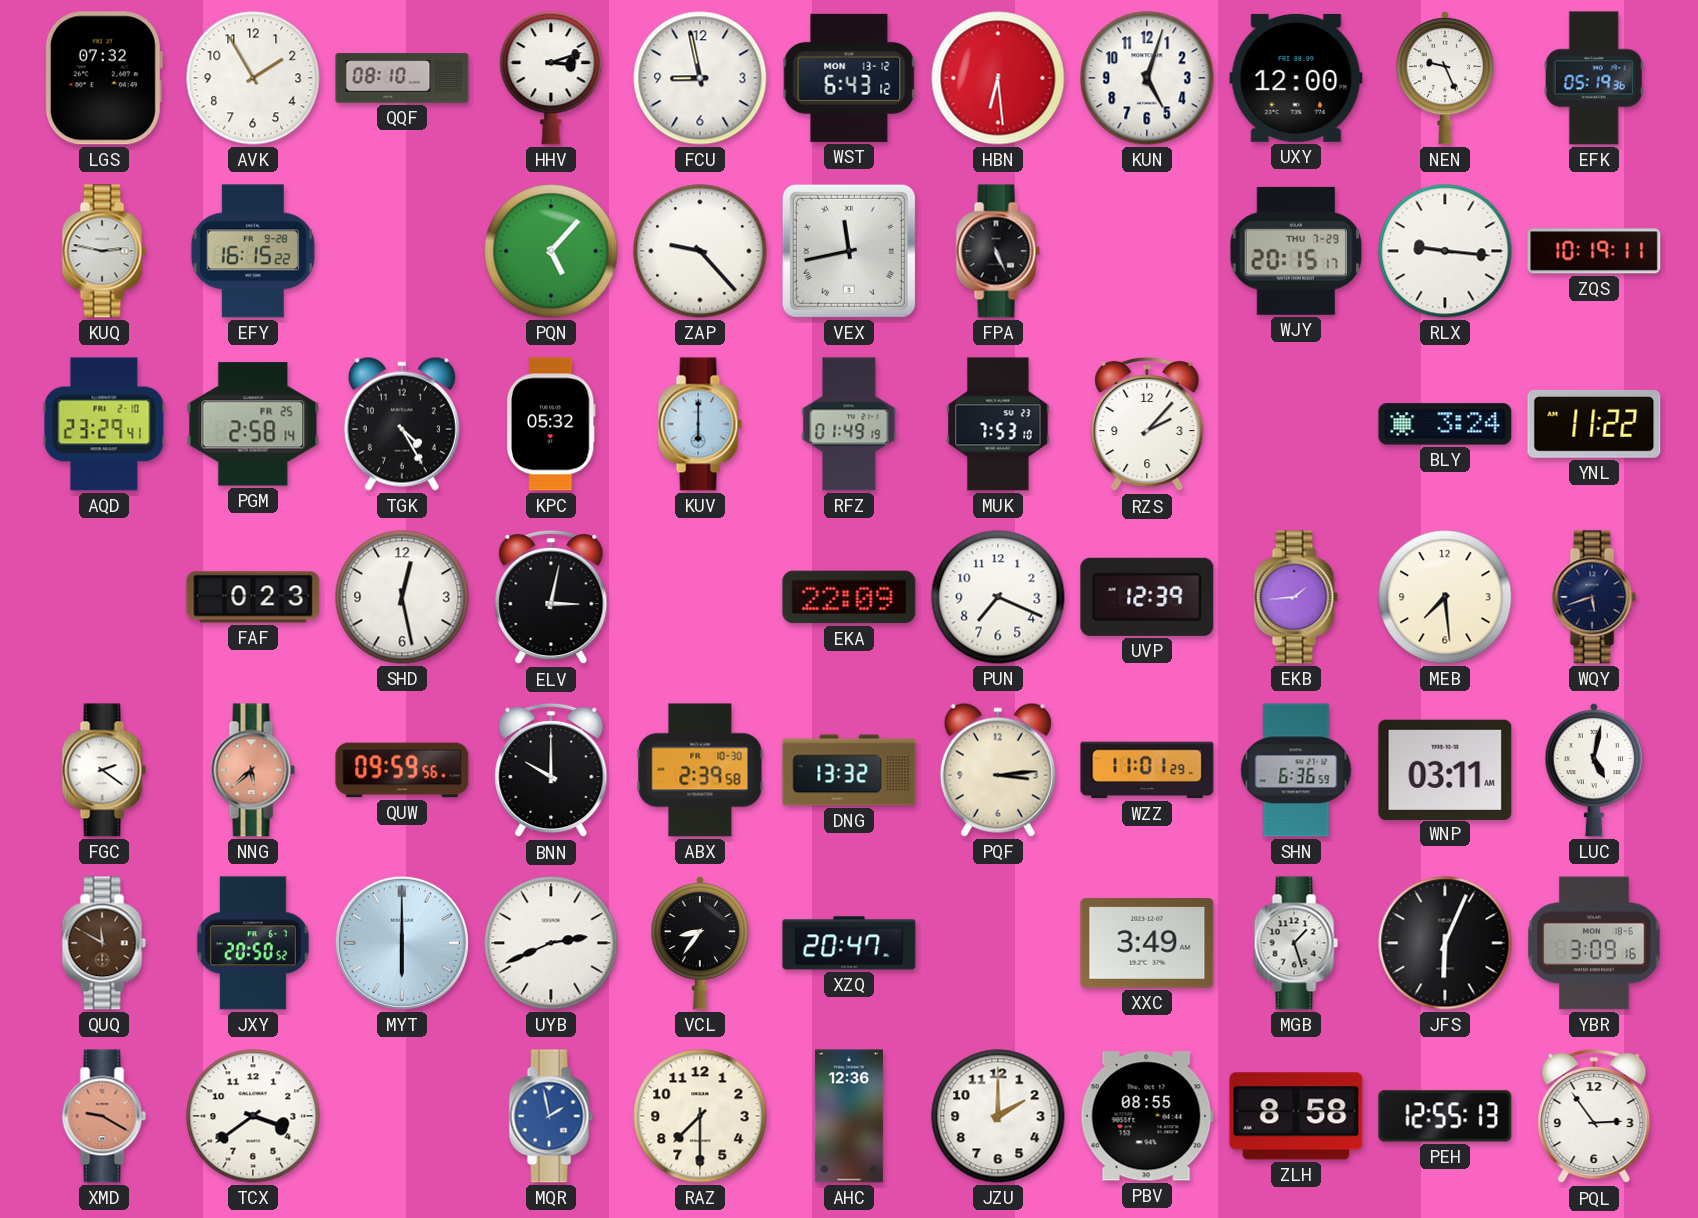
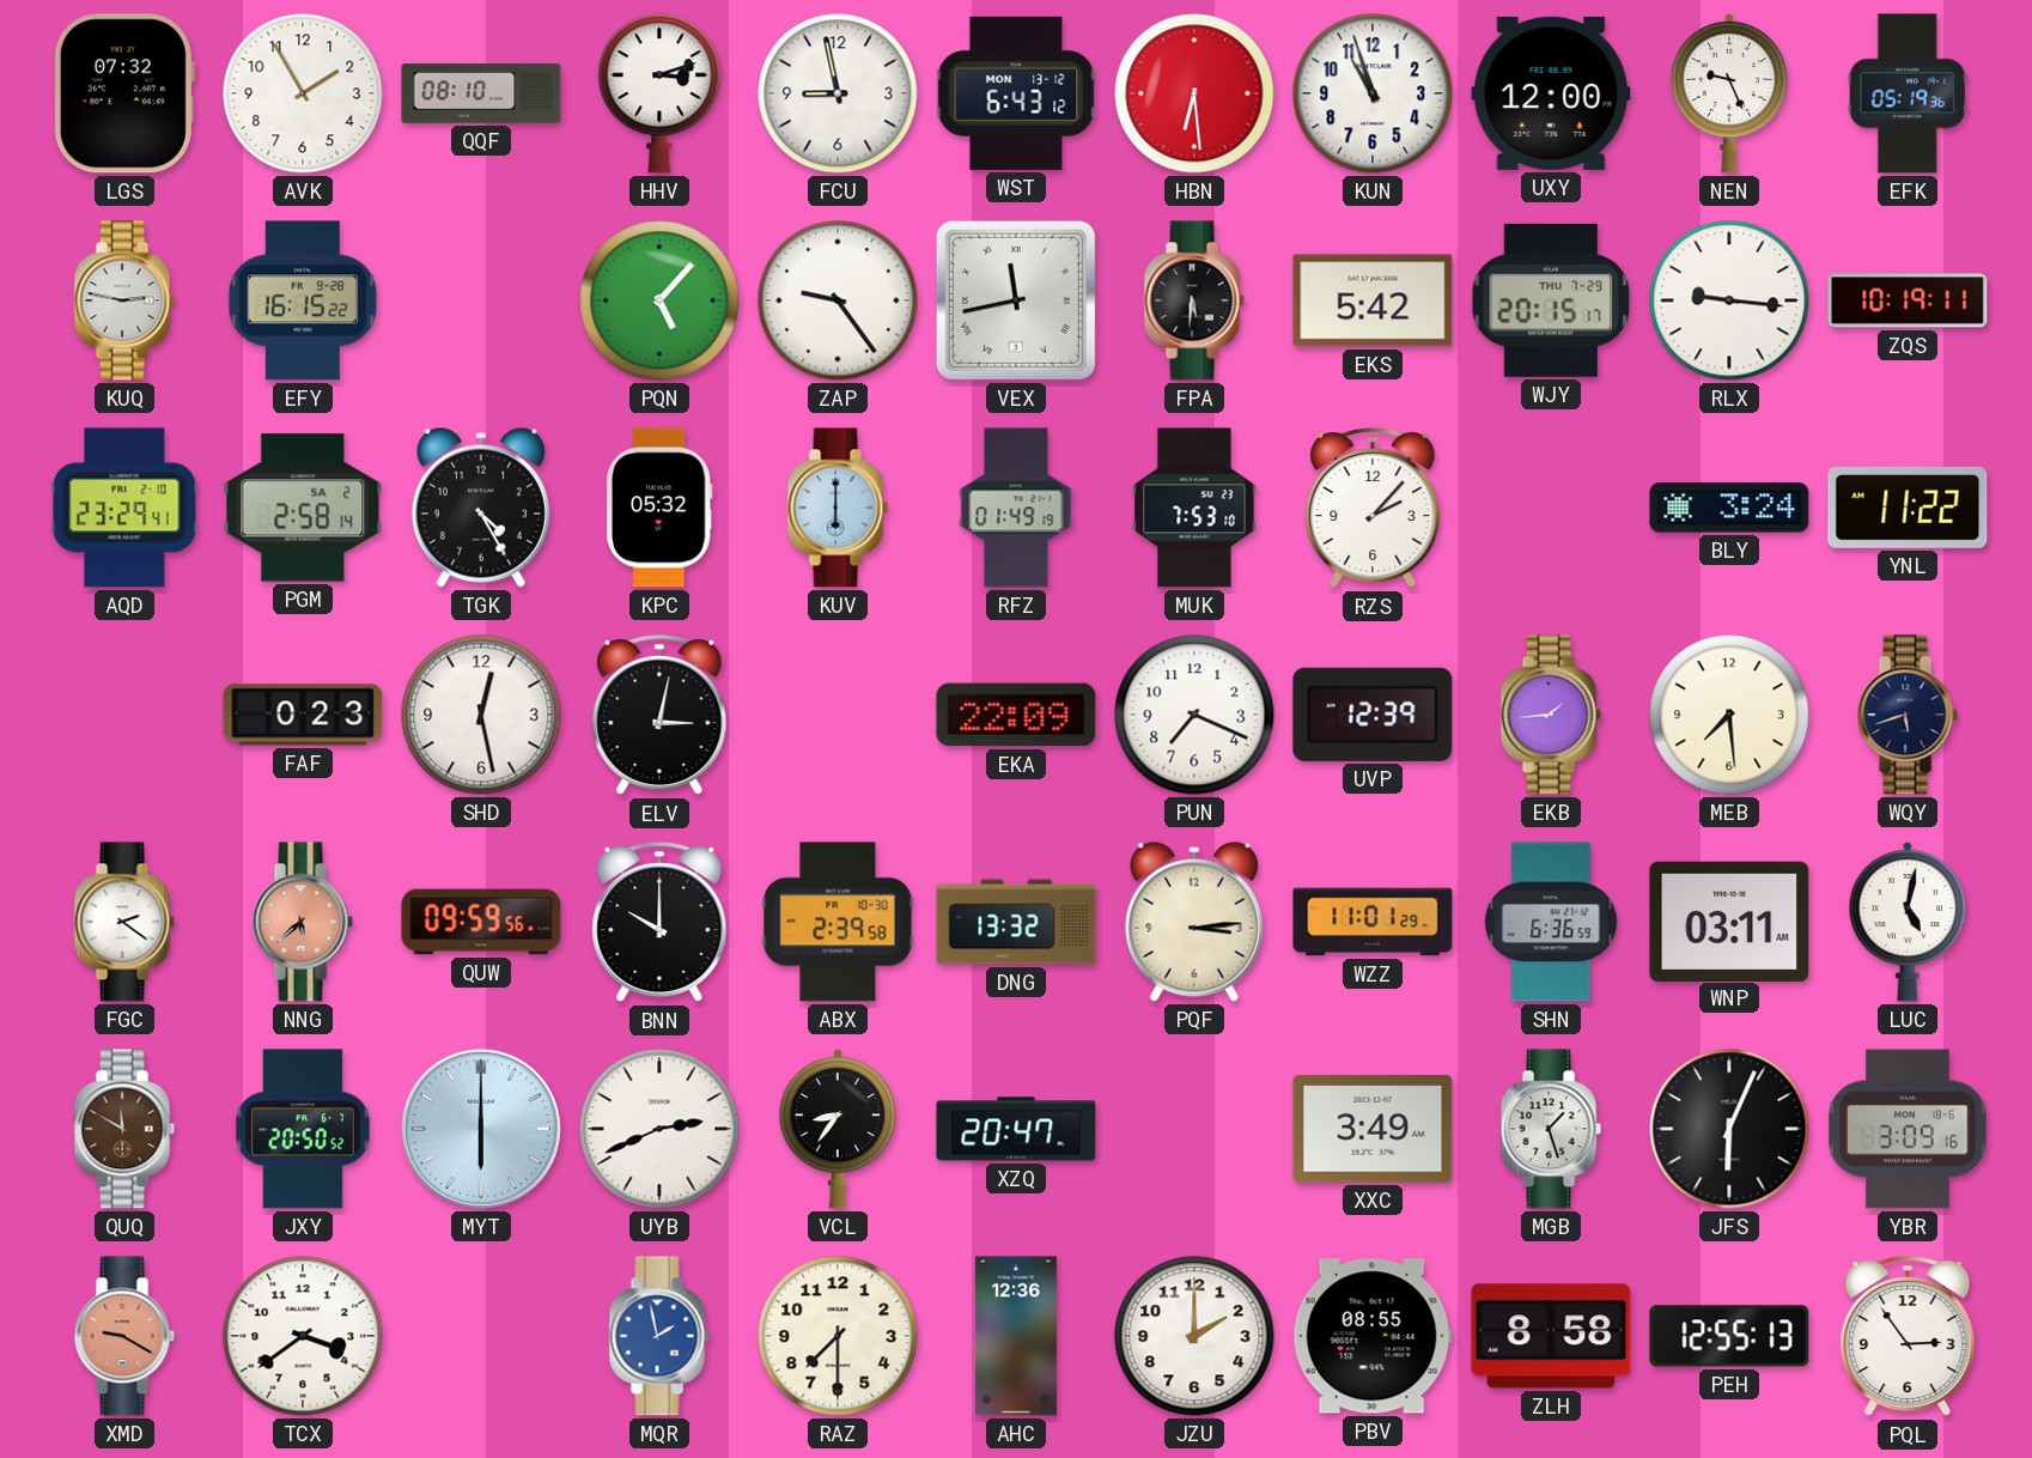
KUN: 5:03 -> 10:57
ZAP: 9:23 -> 9:24
FPA: 5:26 -> 5:31
EKS: none -> 5:42
PGM date: FR 25 -> SA 2
